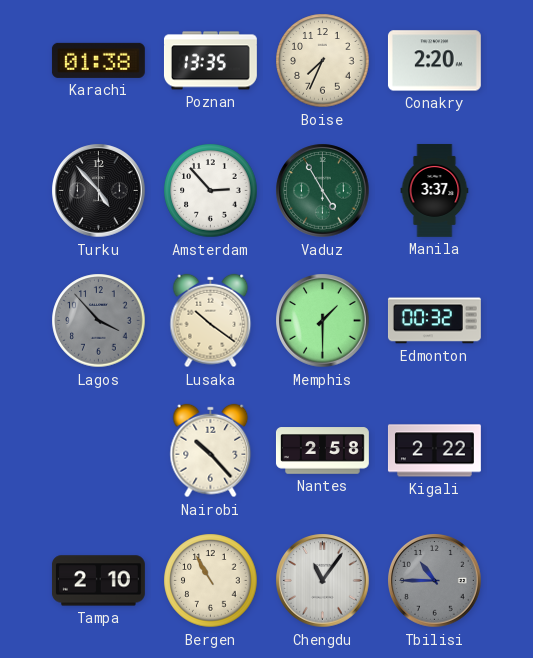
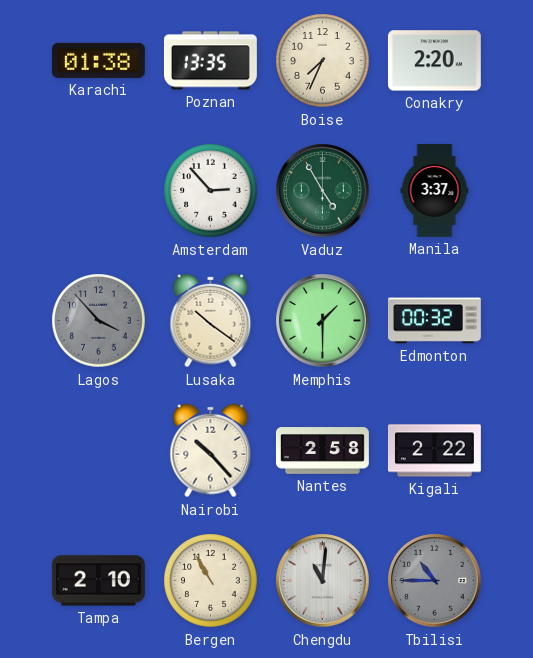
Turku: 4:53 -> none
Chengdu: 11:06 -> 11:01
